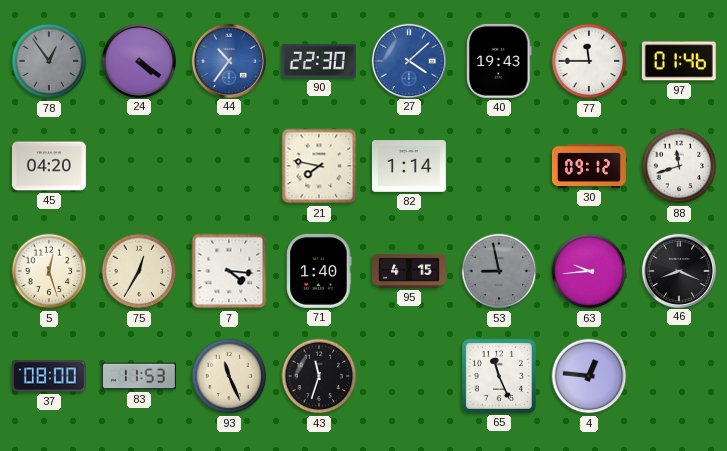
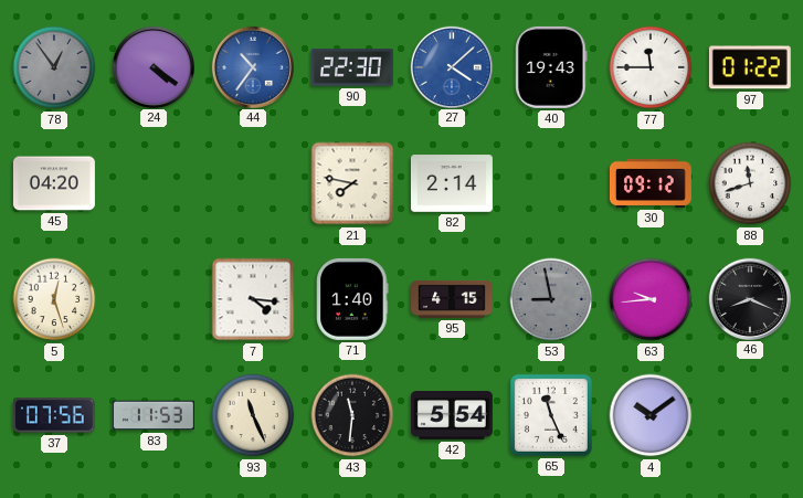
97: 01:46 -> 01:22
82: 1:14 -> 2:14
75: 12:35 -> none
37: 08:00 -> 07:56
43: 11:33 -> 11:31
42: none -> 5:54
4: 12:46 -> 10:09
